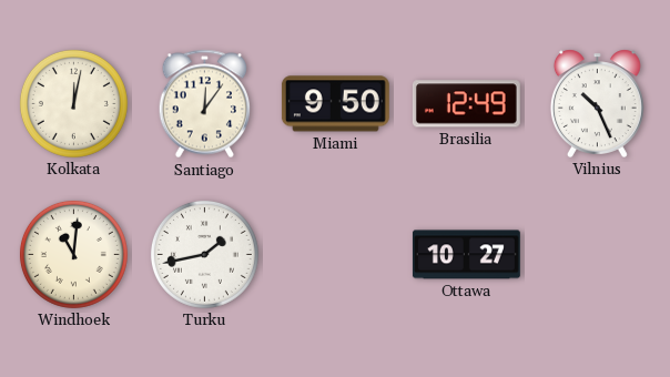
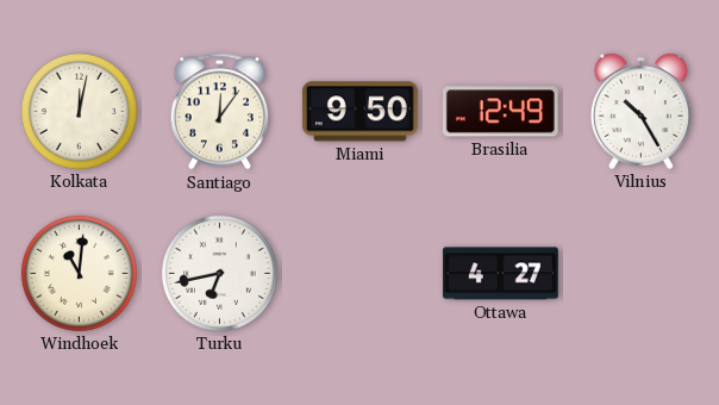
Vilnius: 10:26 -> 10:25
Turku: 1:43 -> 6:43
Ottawa: 10:27 -> 4:27
